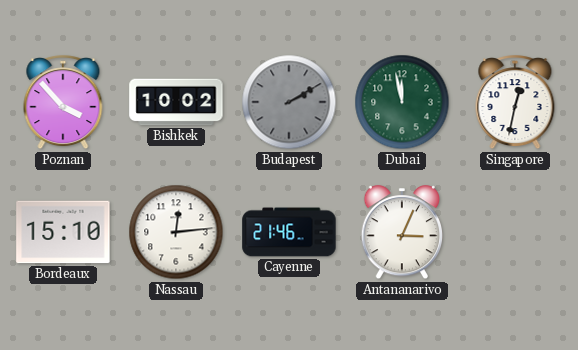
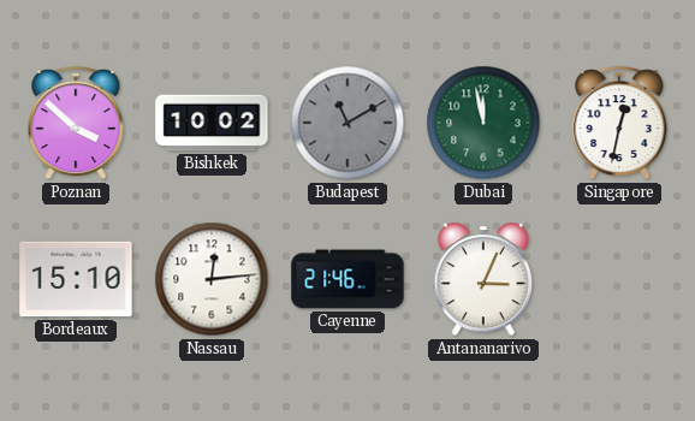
Poznan: 3:53 -> 3:52
Budapest: 2:10 -> 11:10
